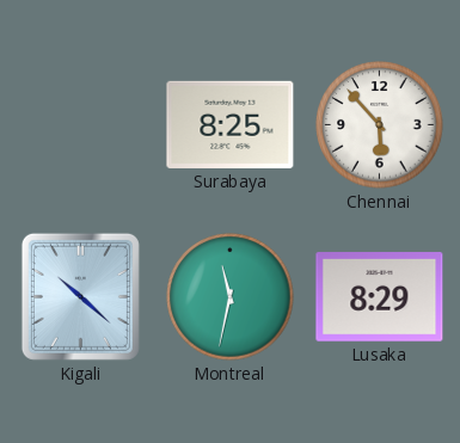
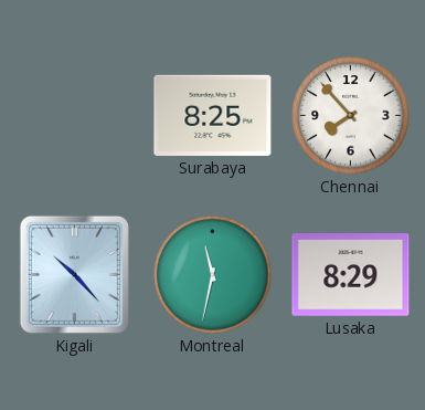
Chennai: 5:53 -> 7:53
Kigali: 10:22 -> 10:23
